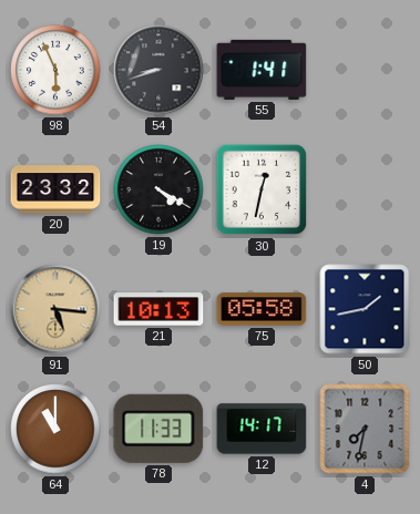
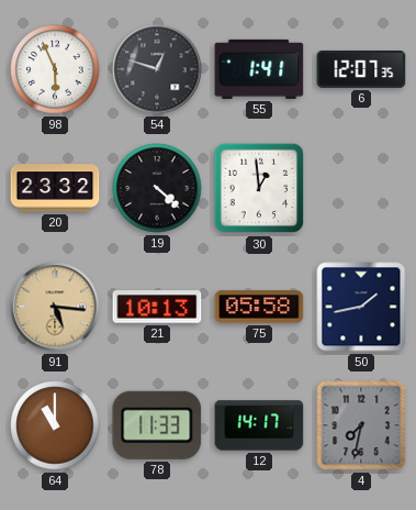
54: 8:42 -> 12:48
6: none -> 12:07
19: 4:20 -> 4:22
30: 12:32 -> 12:59
